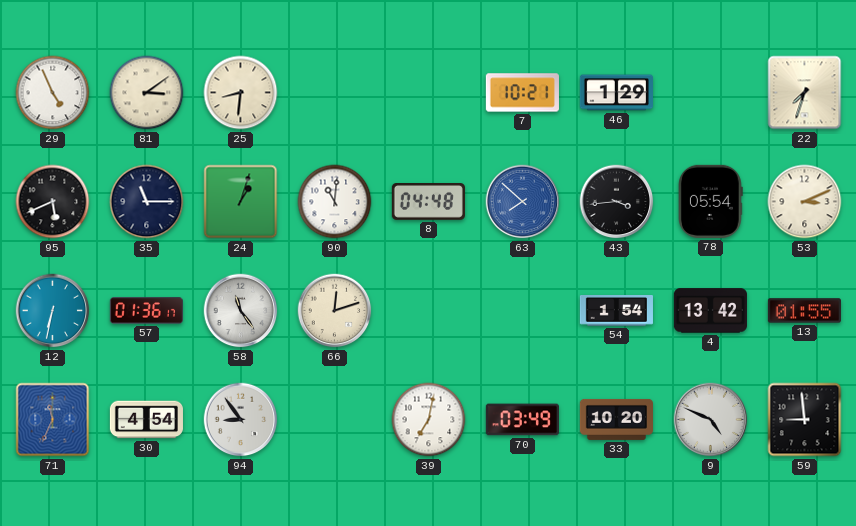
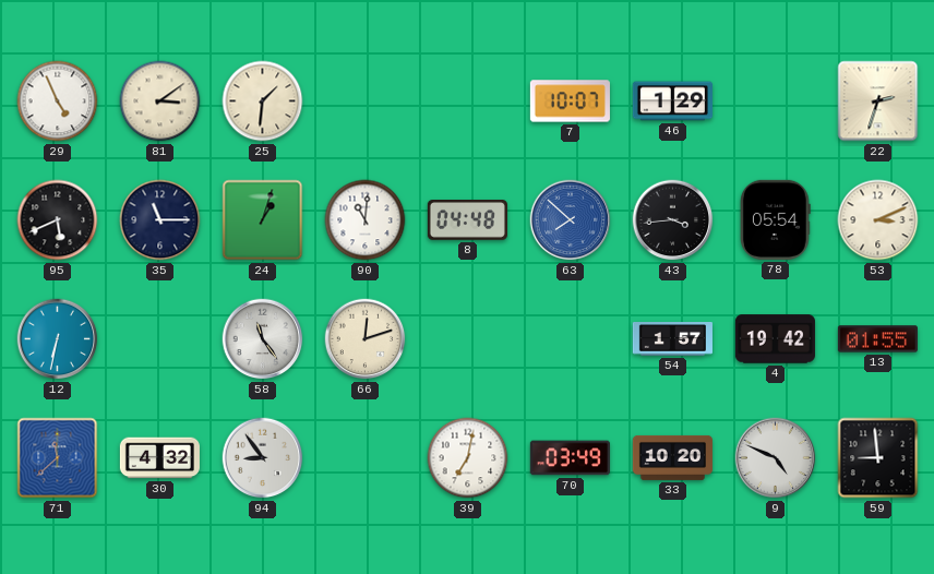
25: 8:31 -> 1:31
7: 10:21 -> 10:07
22: 7:33 -> 2:33
57: 01:36 -> none
54: 1:54 -> 1:57
4: 13:42 -> 19:42
71: 11:34 -> 11:38
30: 4:54 -> 4:32
